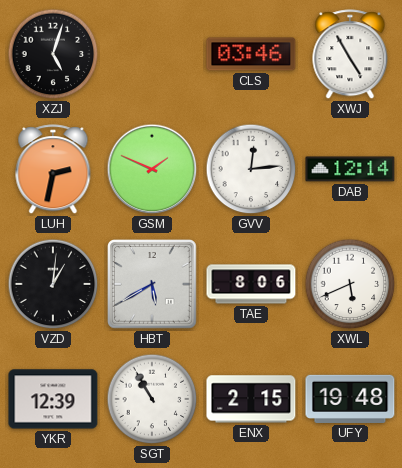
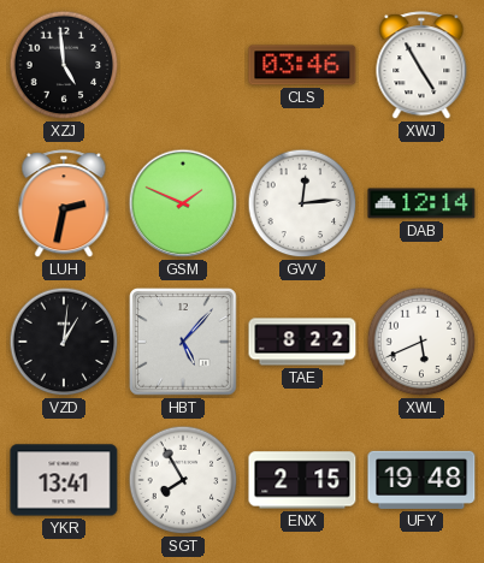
XZJ: 5:03 -> 4:59
HBT: 5:40 -> 5:07
TAE: 8:06 -> 8:22
YKR: 12:39 -> 13:41
SGT: 10:55 -> 7:55
